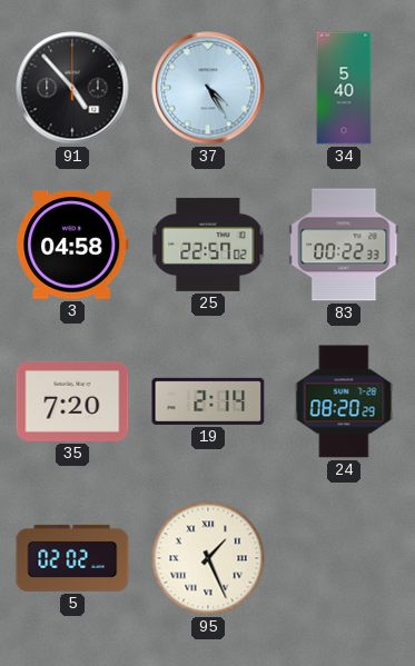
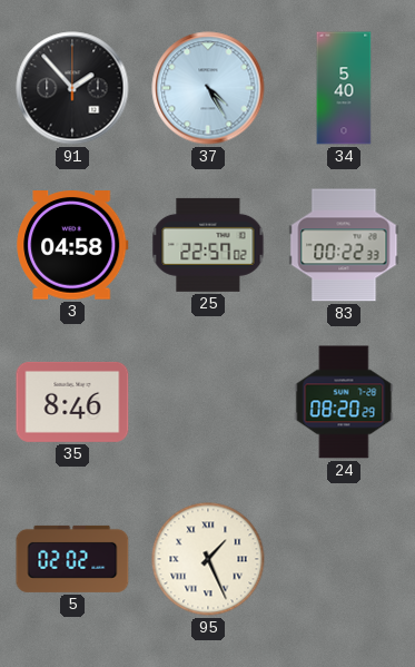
91: 4:53 -> 1:53
35: 7:20 -> 8:46
19: 2:14 -> none
